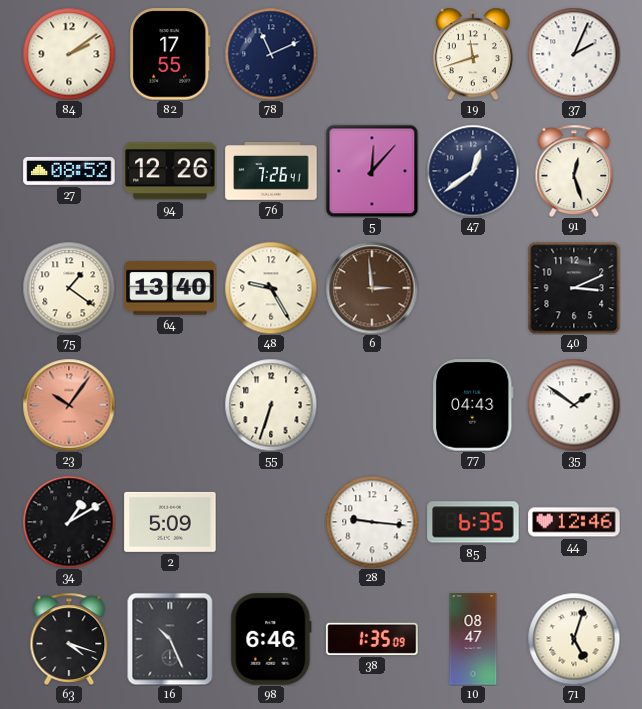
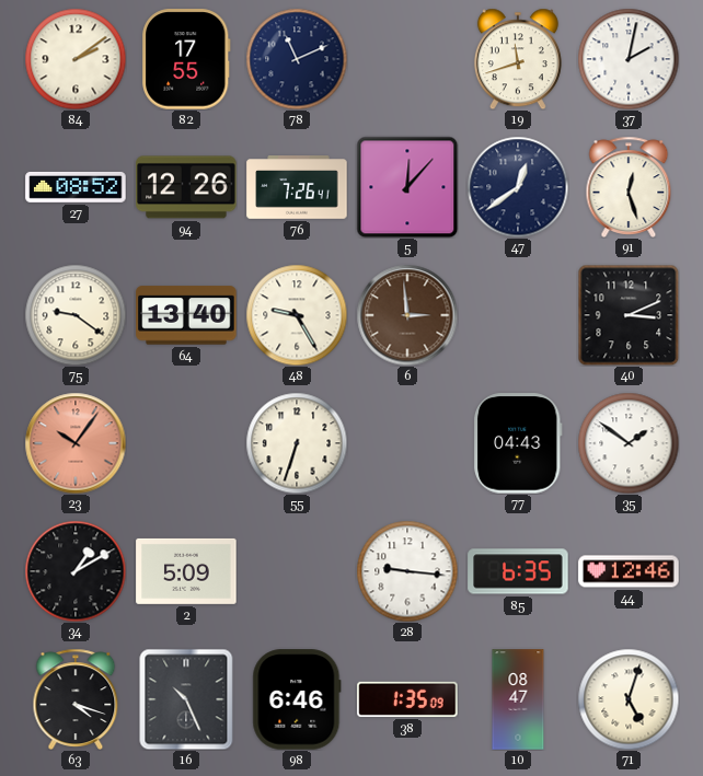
37: 2:04 -> 2:02
75: 1:21 -> 9:21
